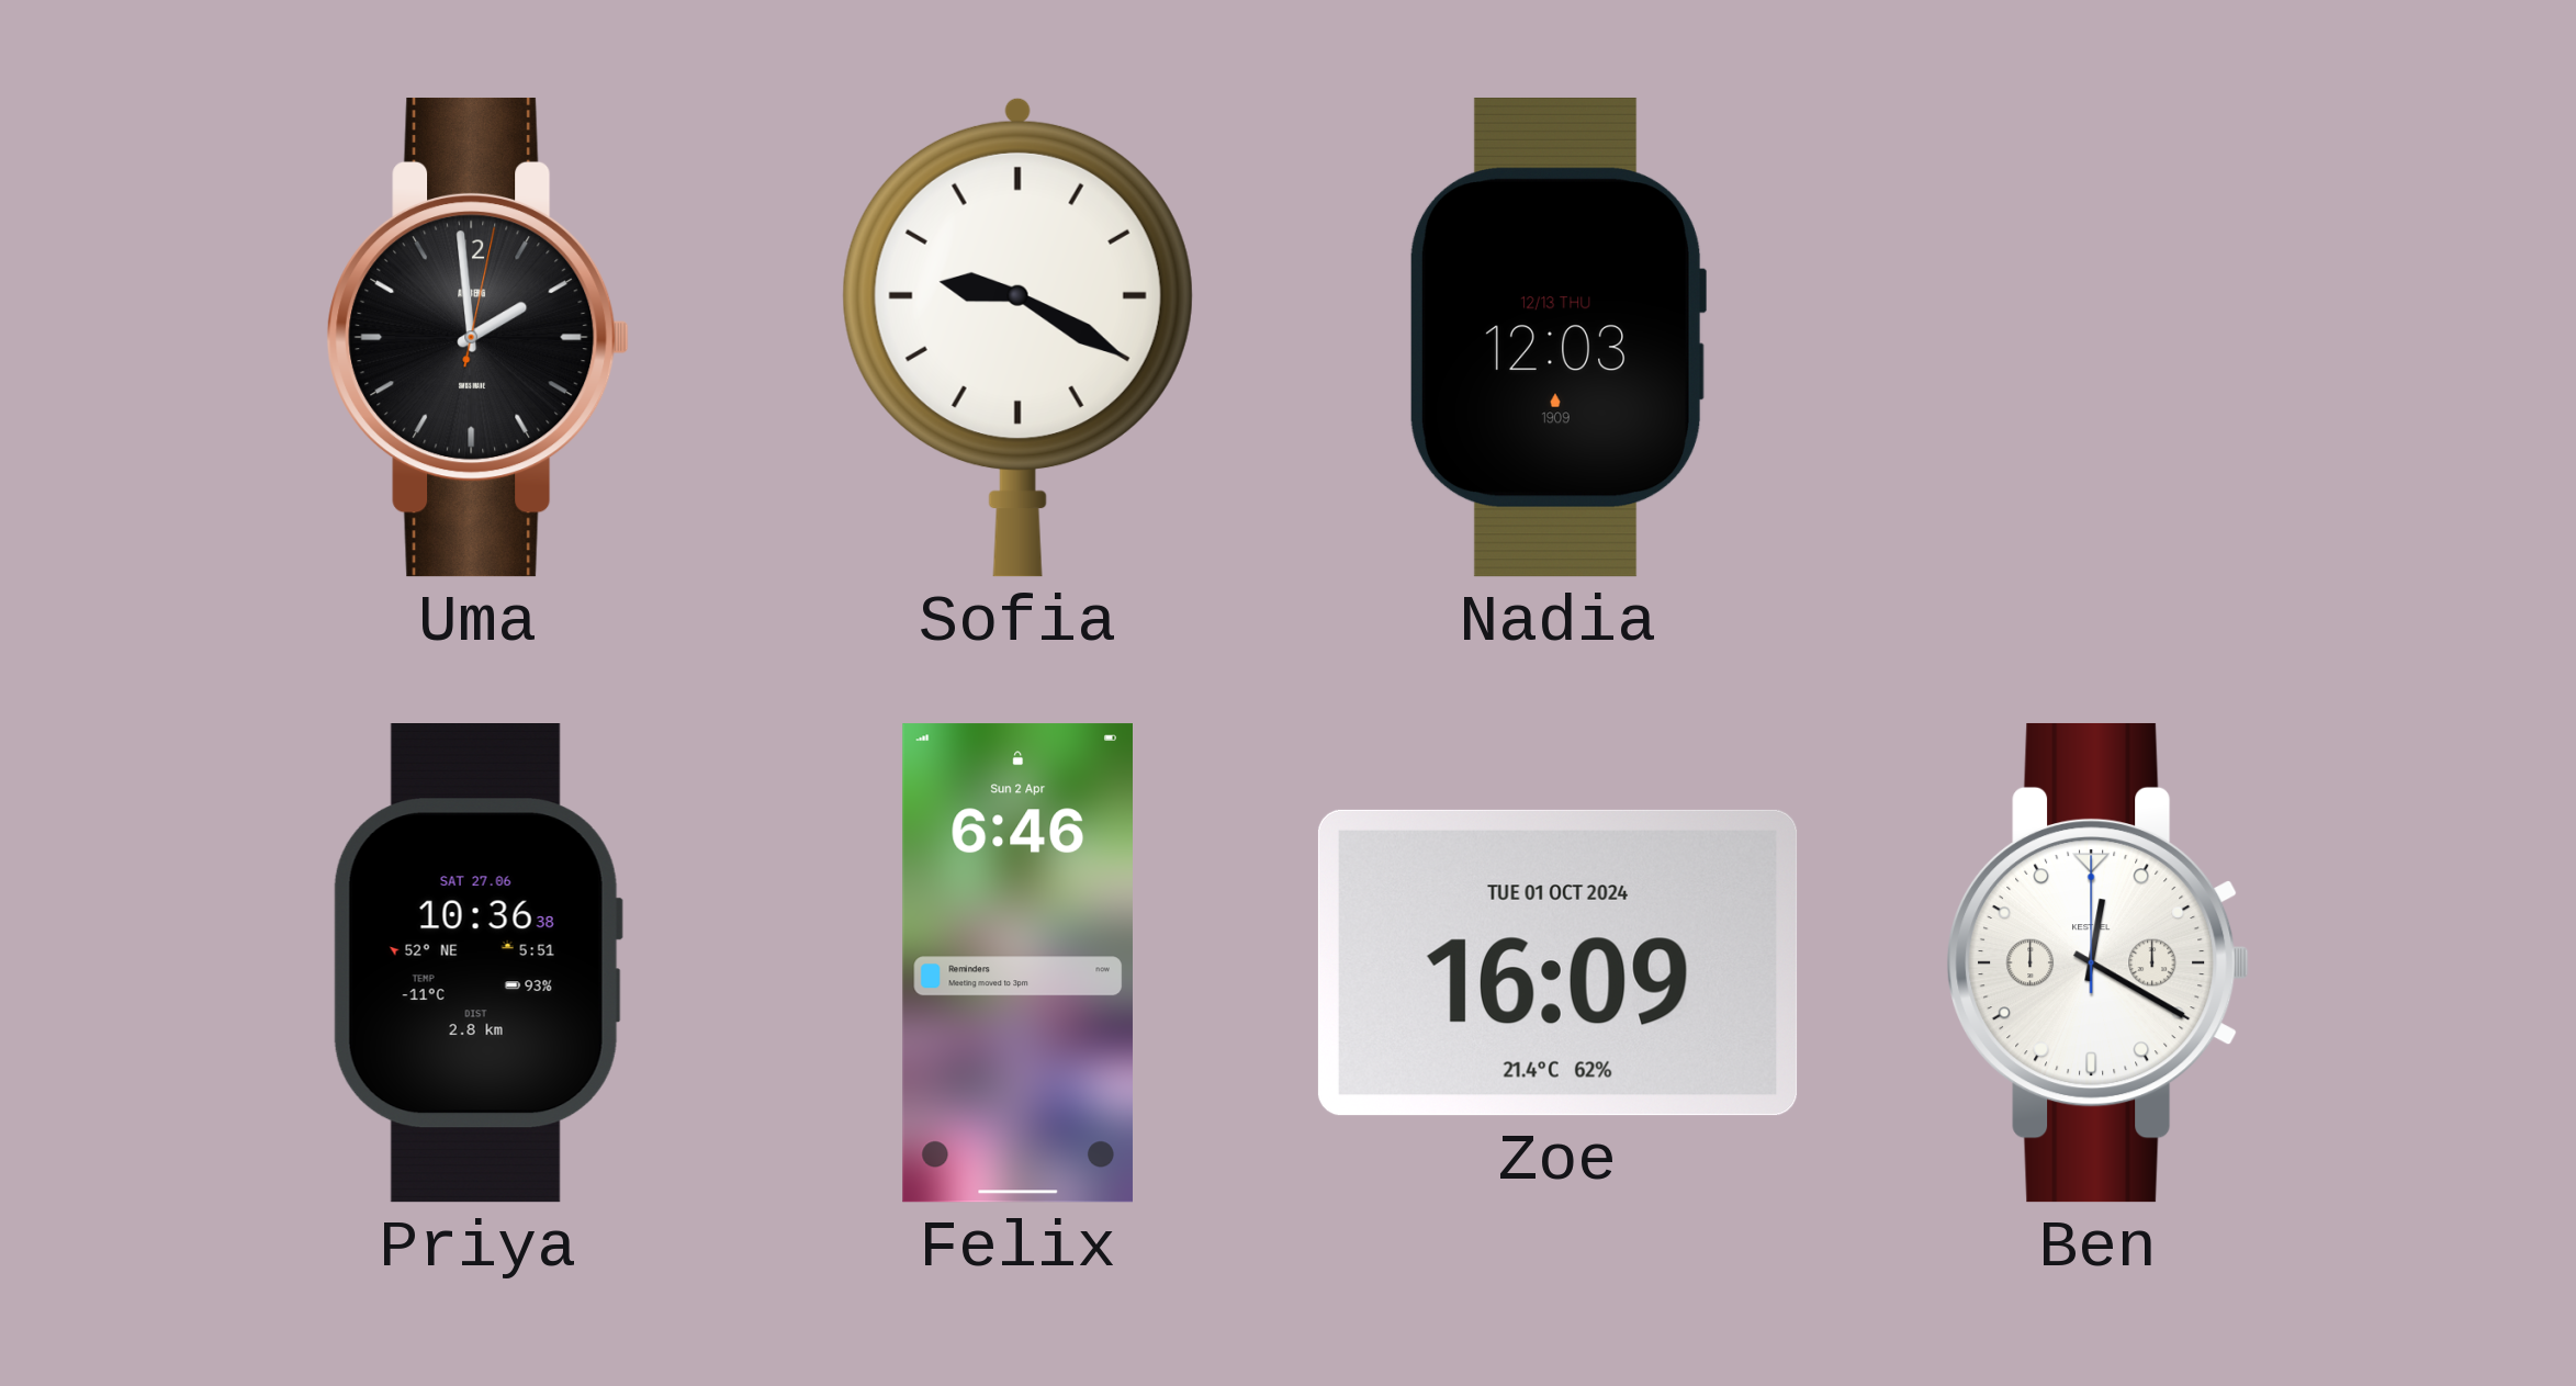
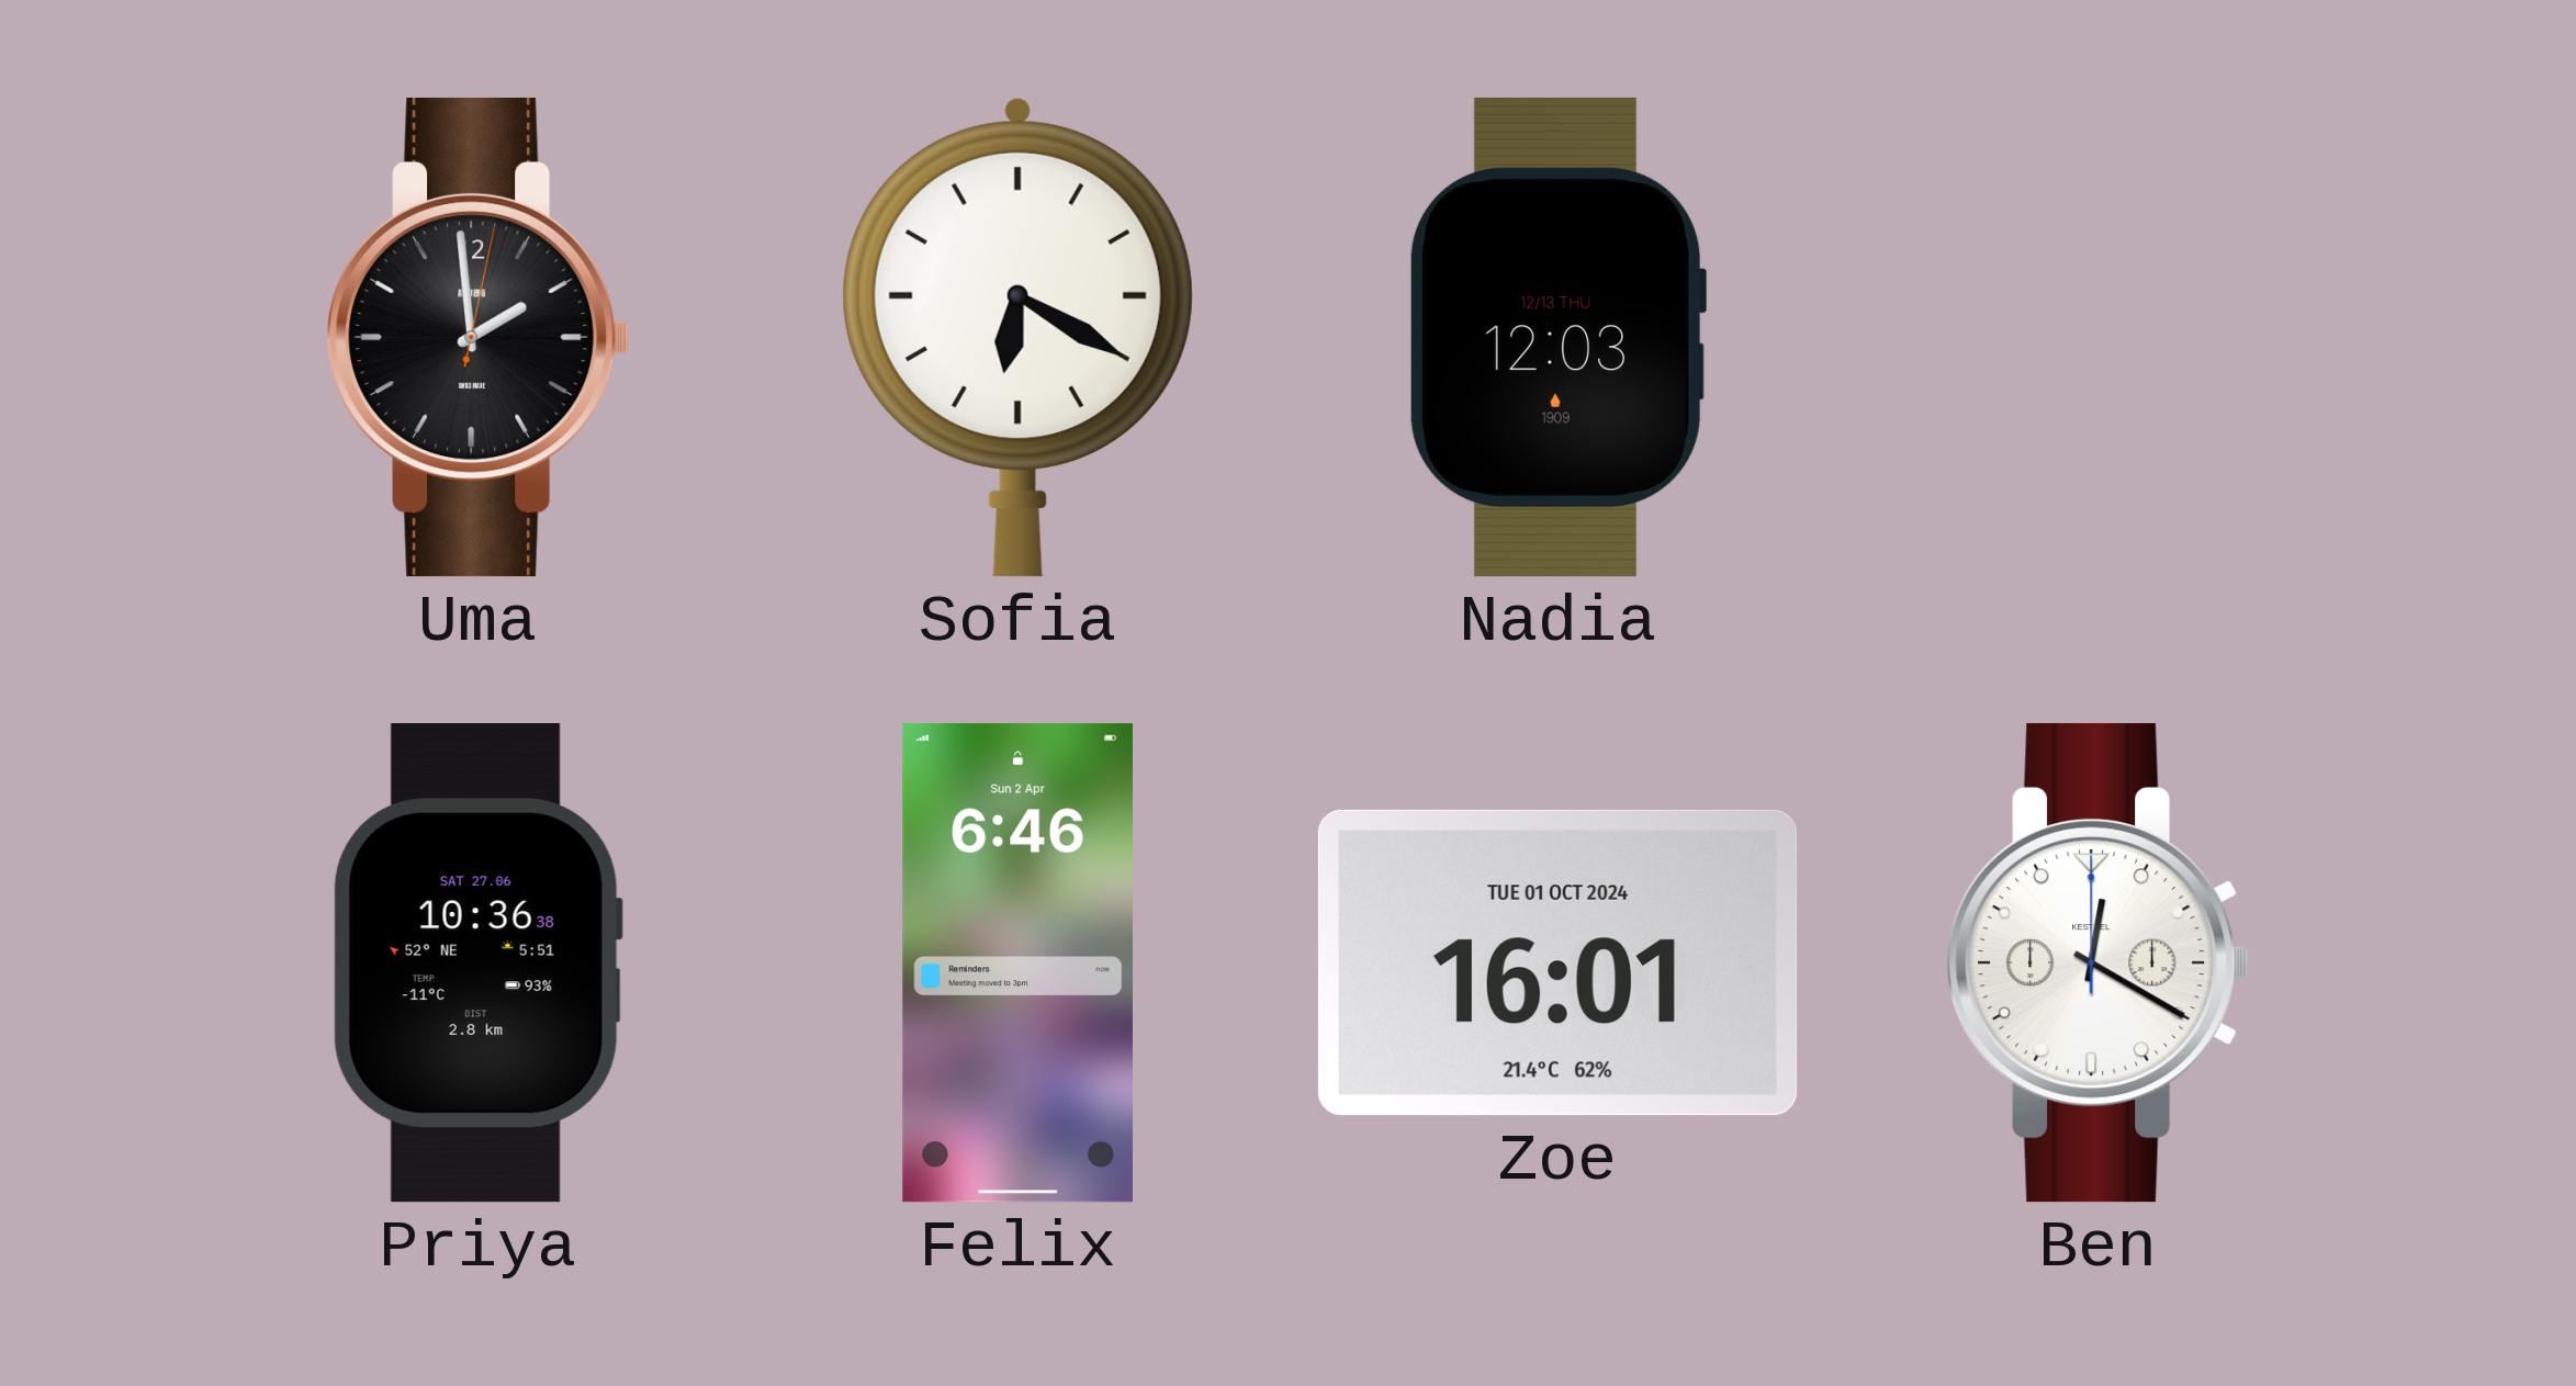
Sofia: 9:20 -> 6:20
Zoe: 16:09 -> 16:01
